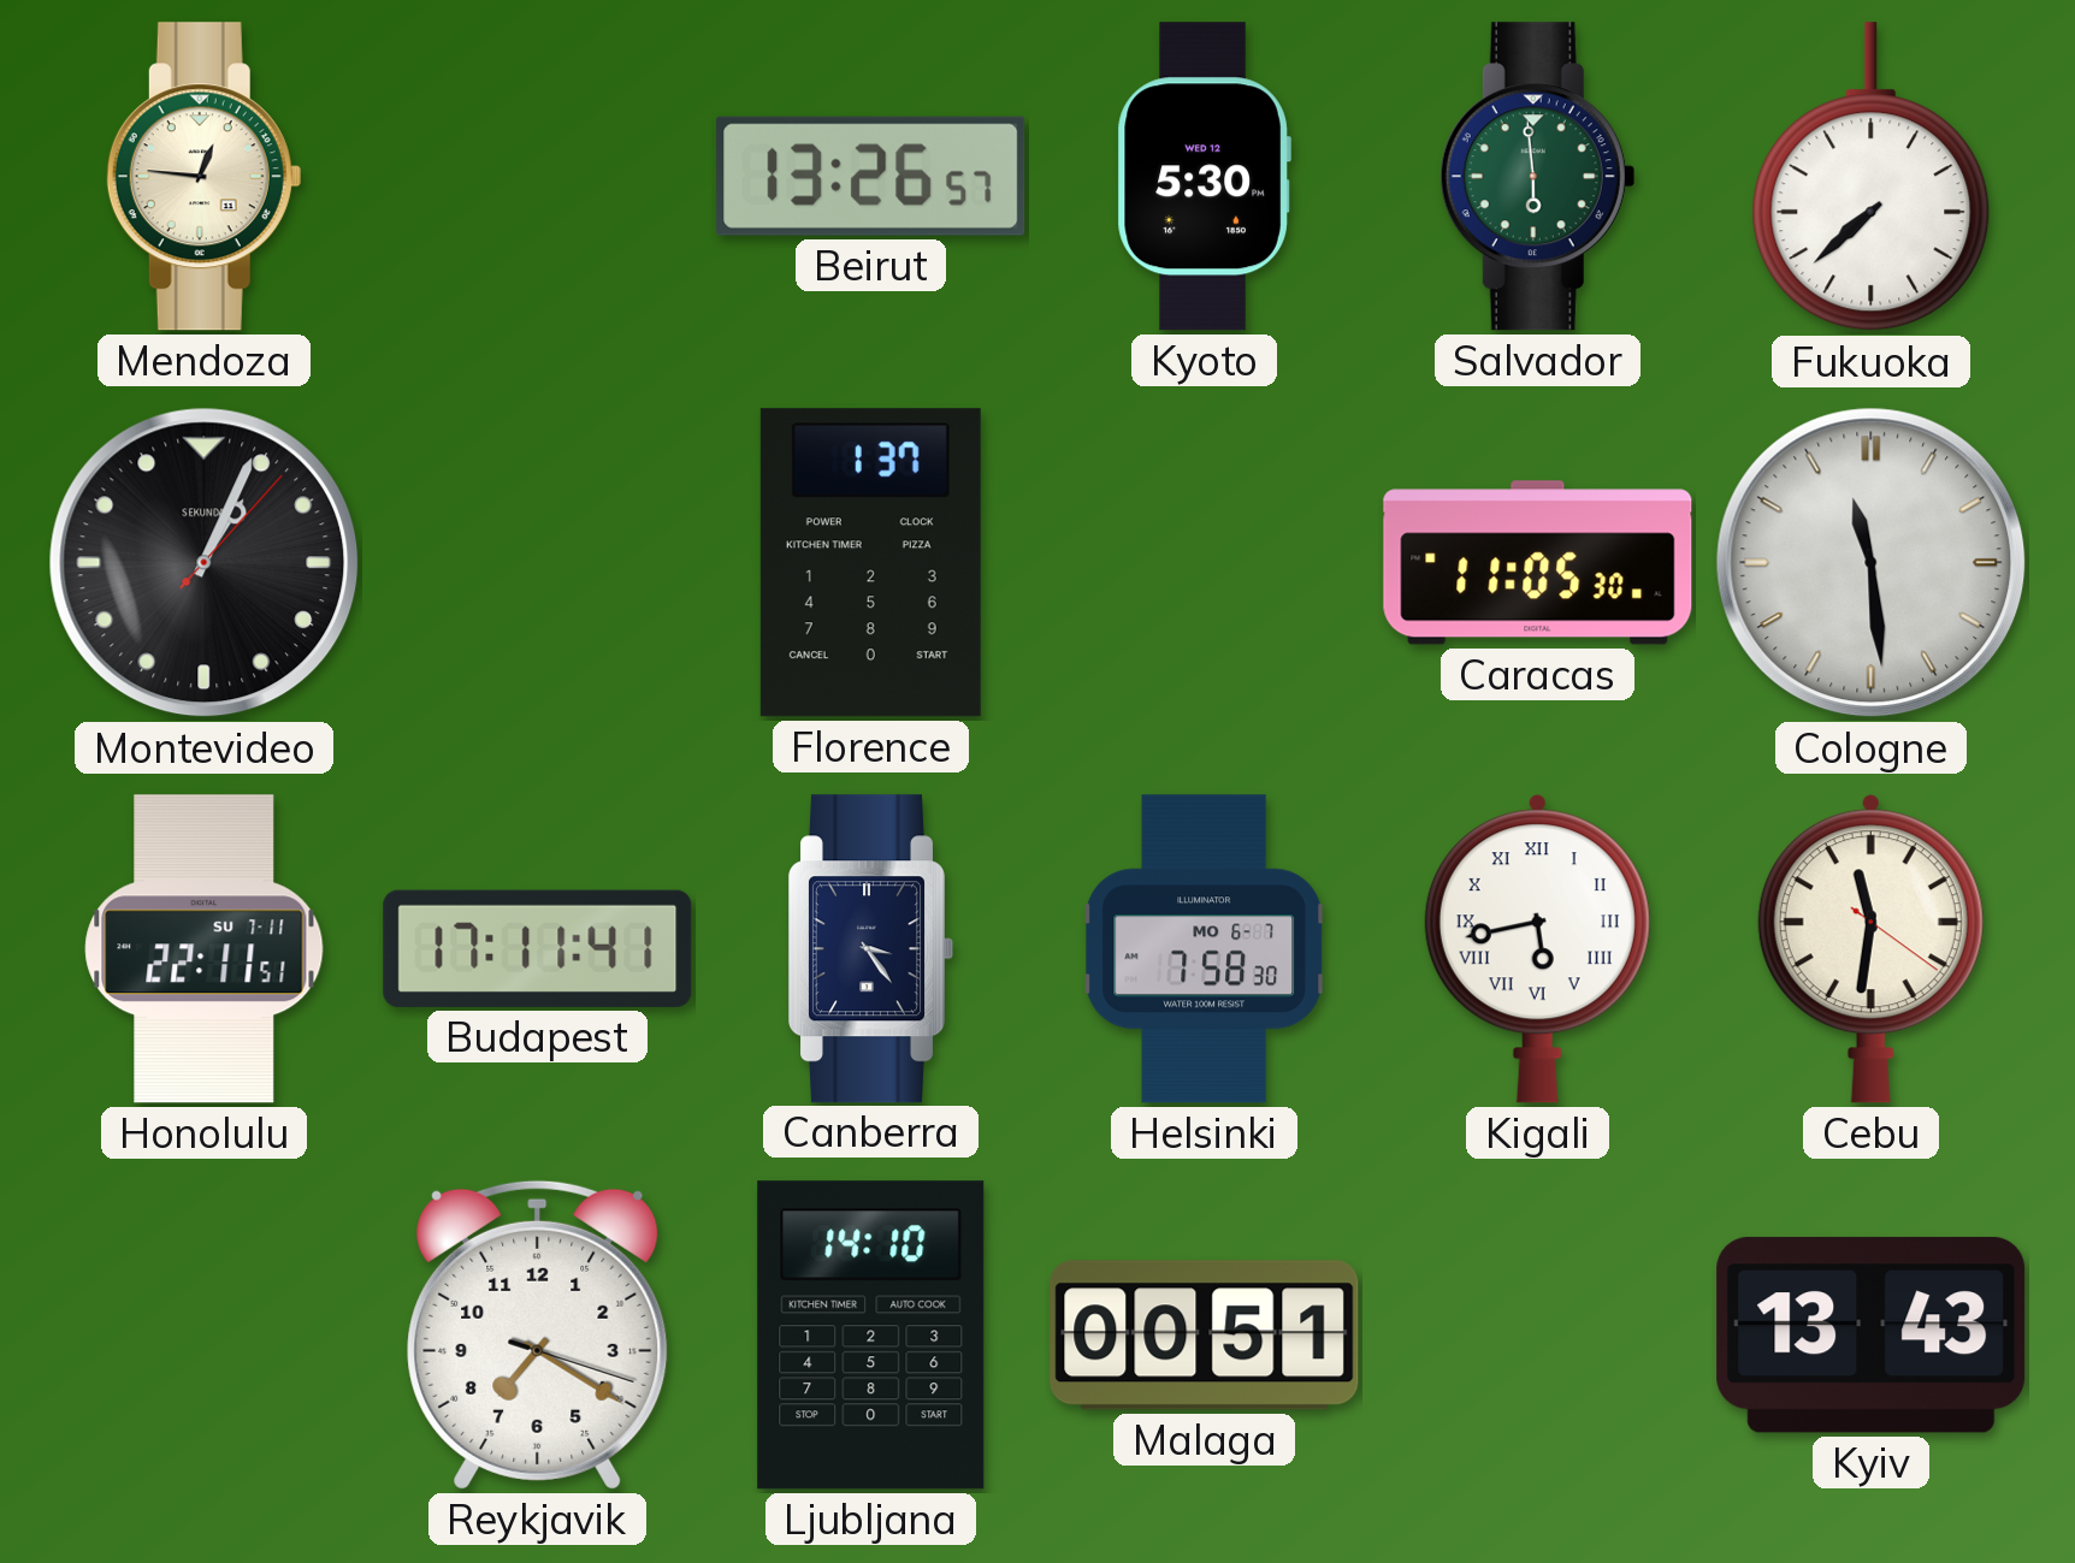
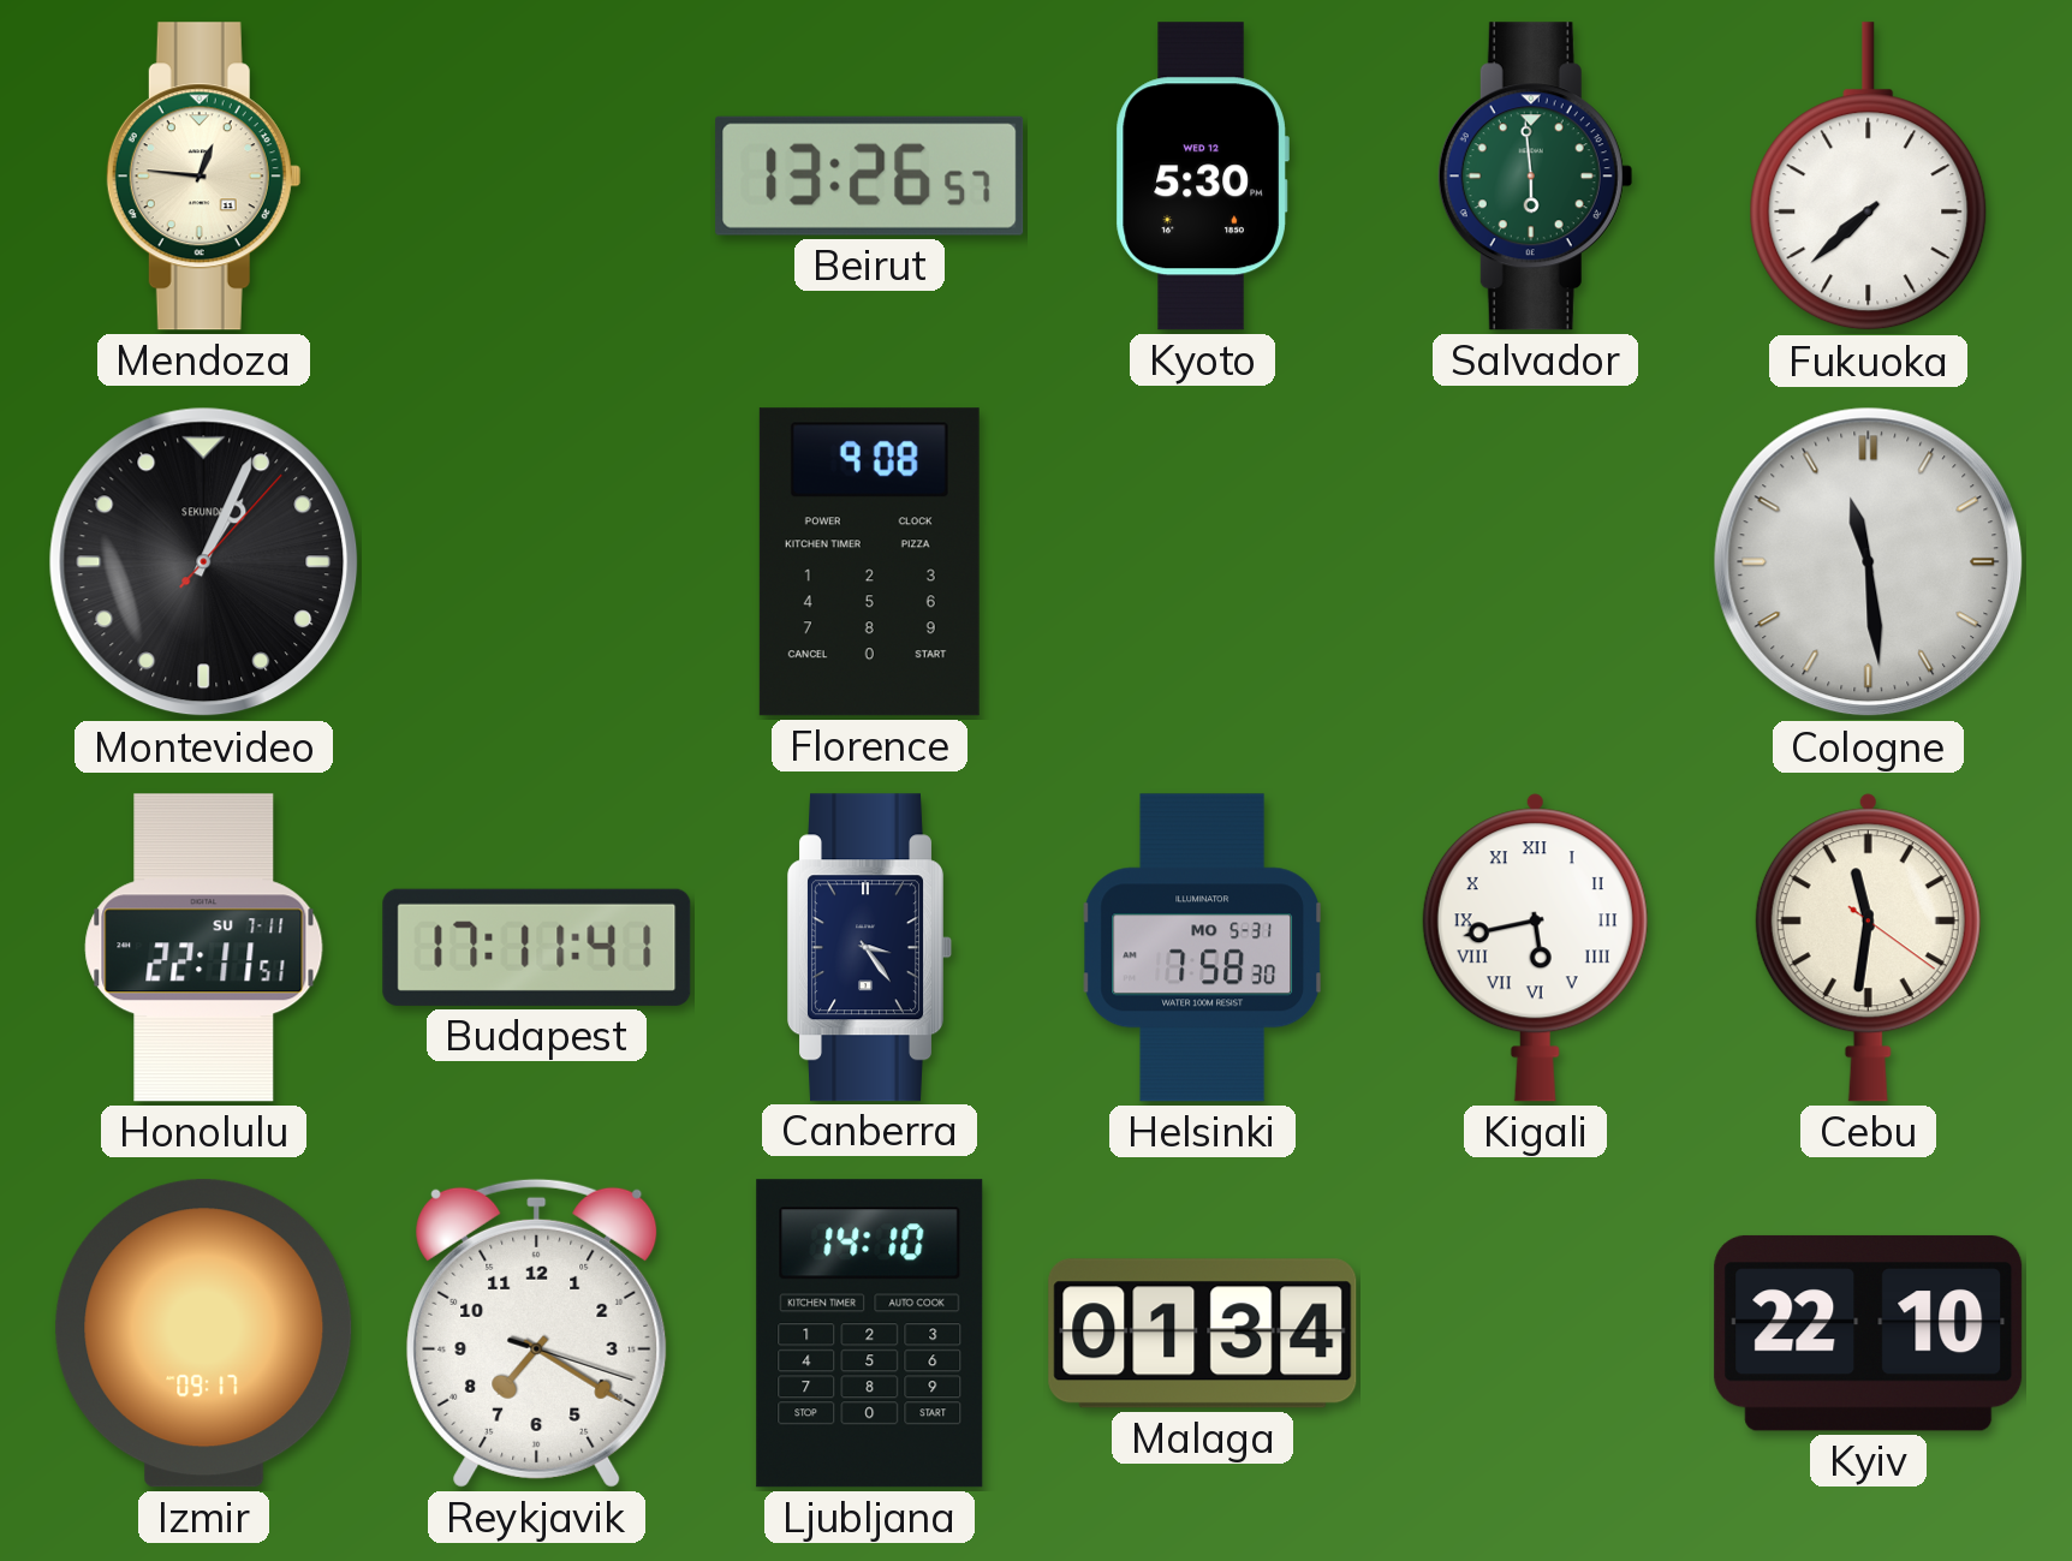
Florence: 1:37 -> 9:08
Caracas: 11:05 -> none
Helsinki date: MO 6-7 -> MO 5-31
Izmir: none -> 09:17
Malaga: 00:51 -> 01:34
Kyiv: 13:43 -> 22:10
